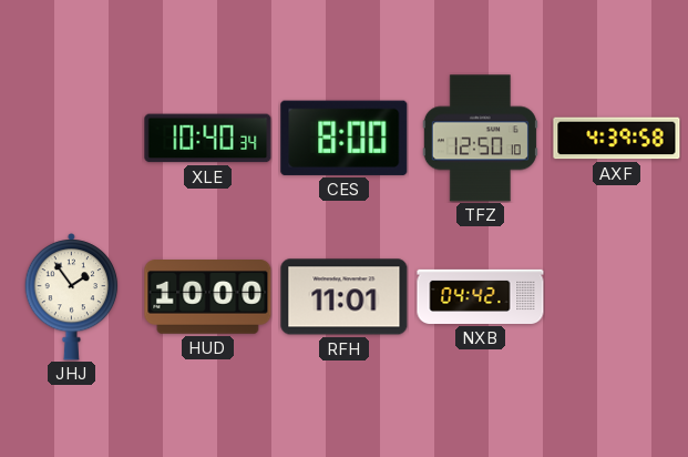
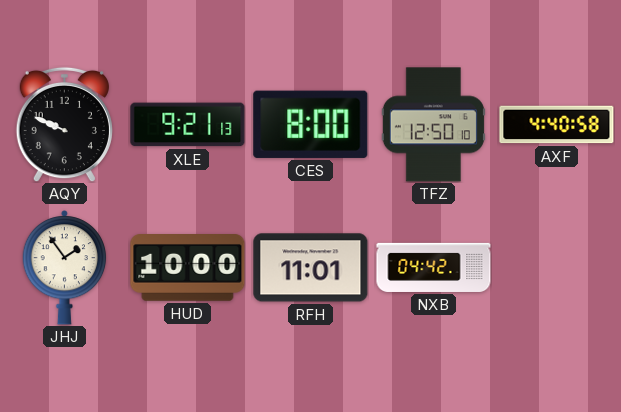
AQY: none -> 9:49
XLE: 10:40 -> 9:21
AXF: 4:39 -> 4:40
